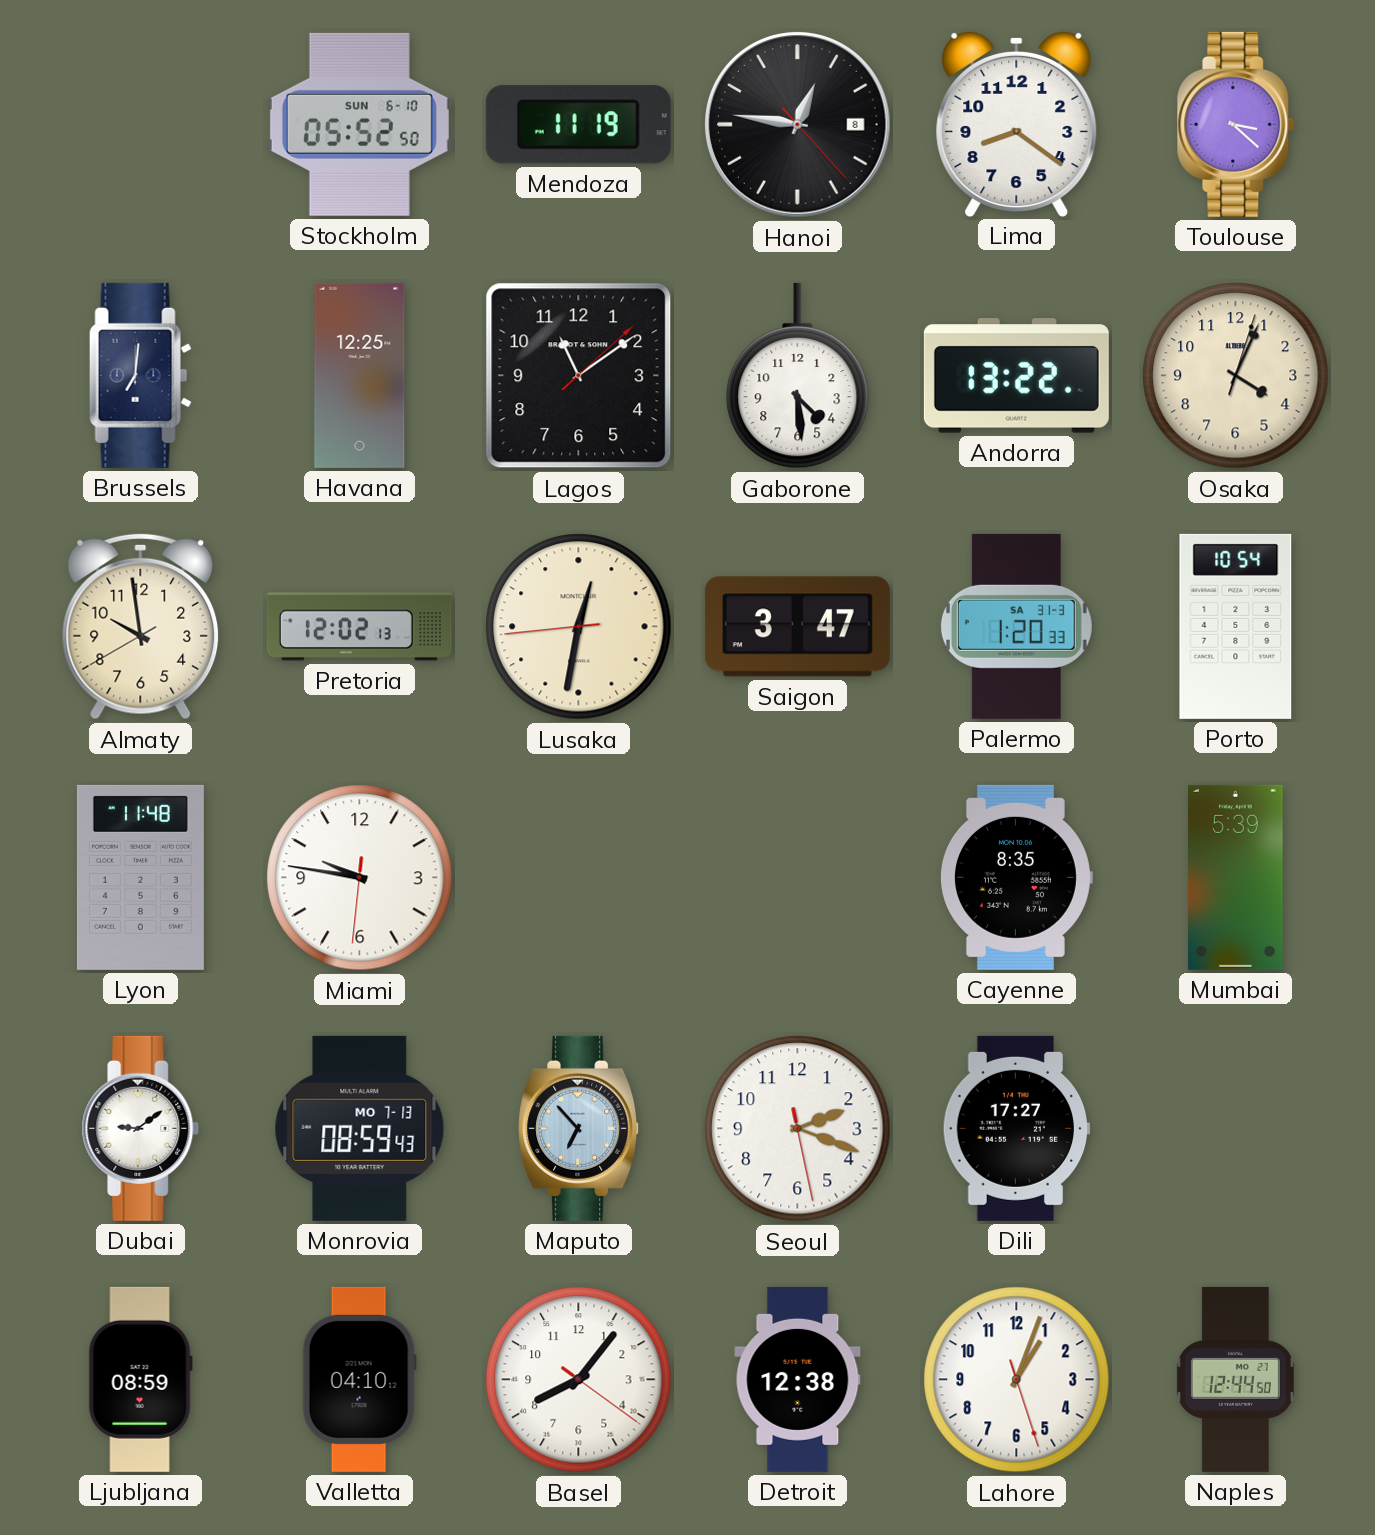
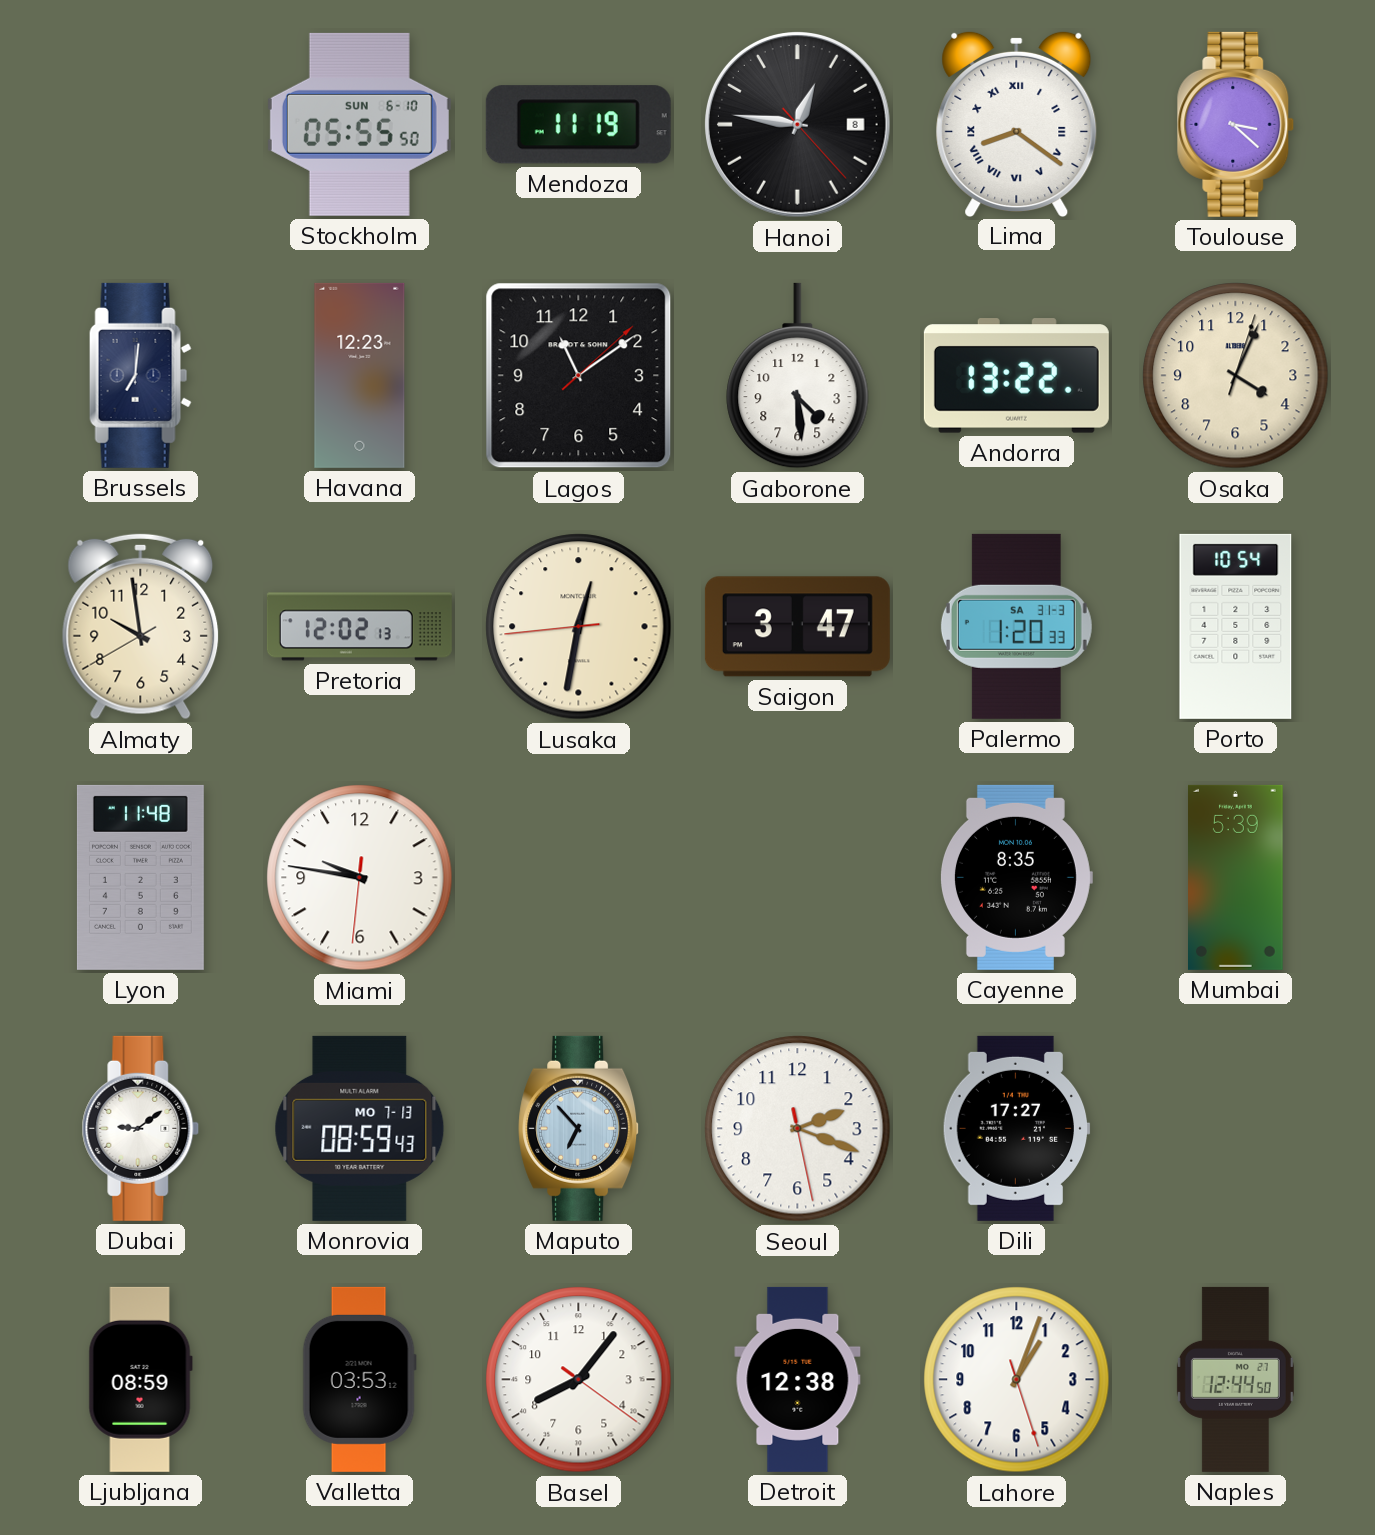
Stockholm: 05:52 -> 05:55
Lima numerals: Arabic -> Roman
Havana: 12:25 -> 12:23
Valletta: 04:10 -> 03:53
